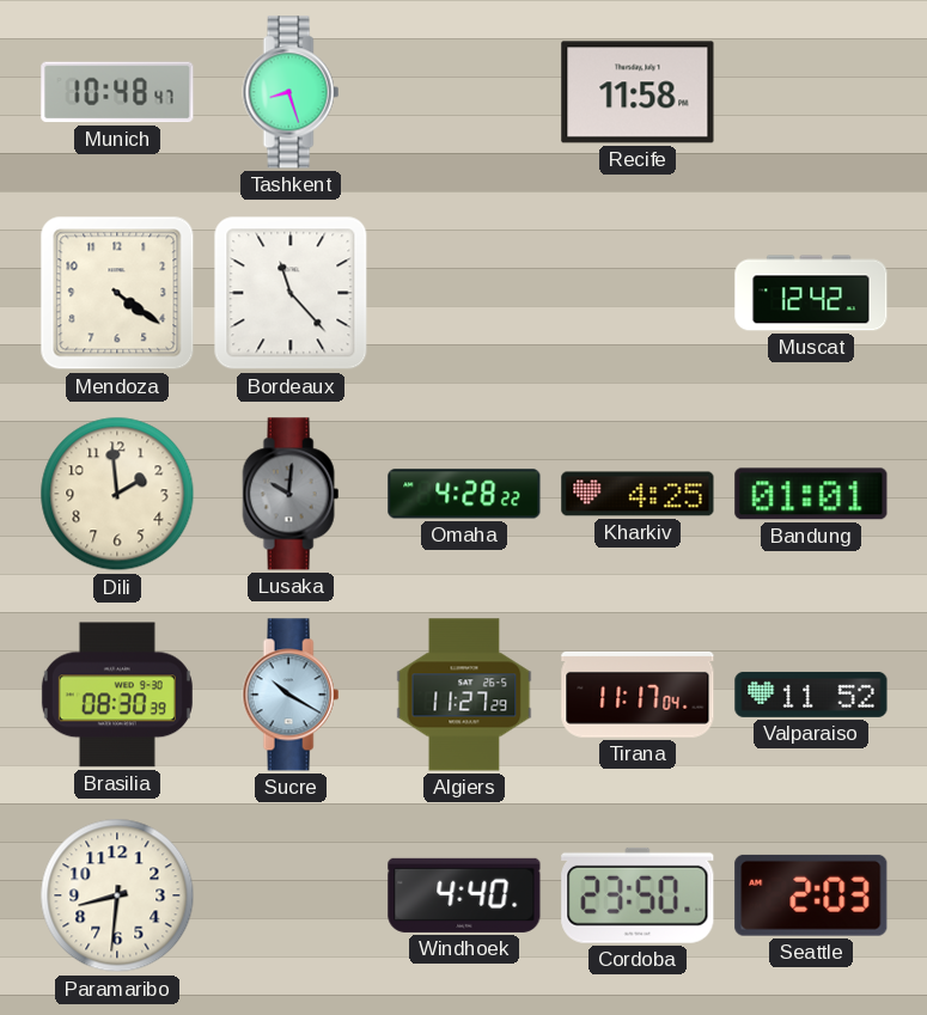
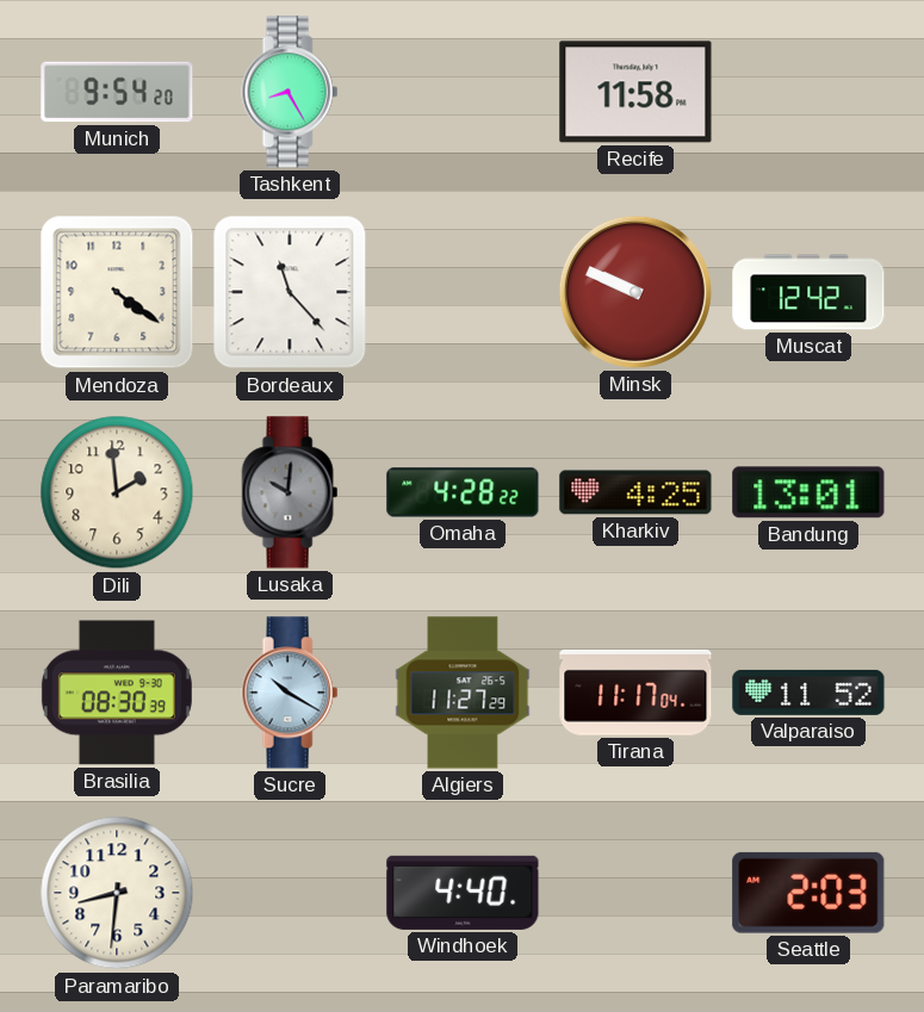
Munich: 10:48 -> 9:54
Tashkent: 8:27 -> 8:25
Minsk: none -> 9:49
Bandung: 01:01 -> 13:01
Cordoba: 23:50 -> none
